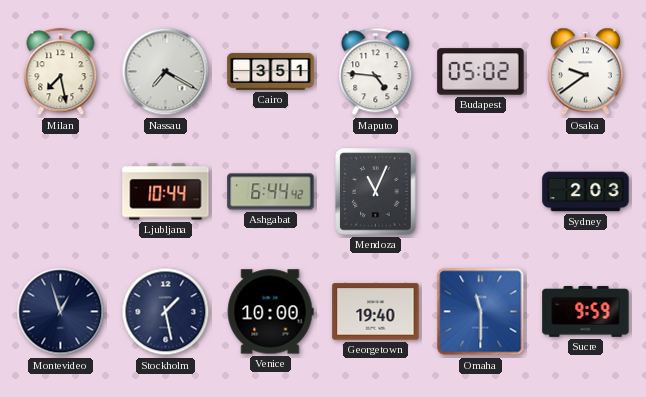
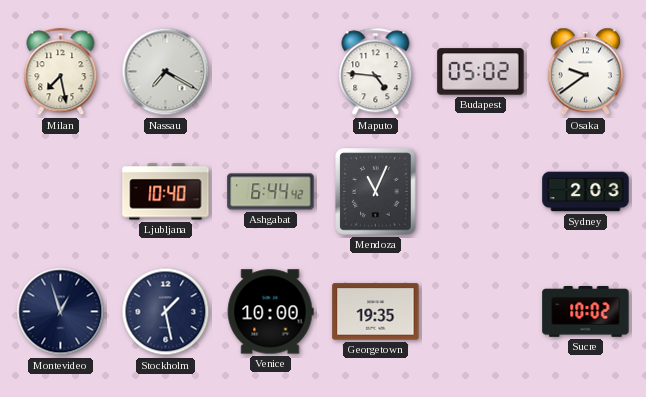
Cairo: 3:51 -> none
Ljubljana: 10:44 -> 10:40
Georgetown: 19:40 -> 19:35
Omaha: 11:30 -> none
Sucre: 9:59 -> 10:02
